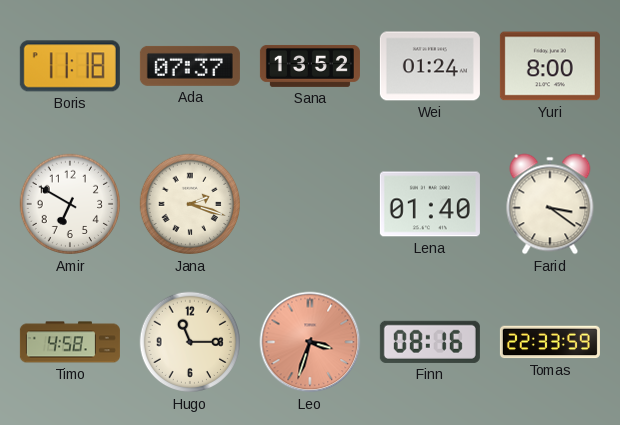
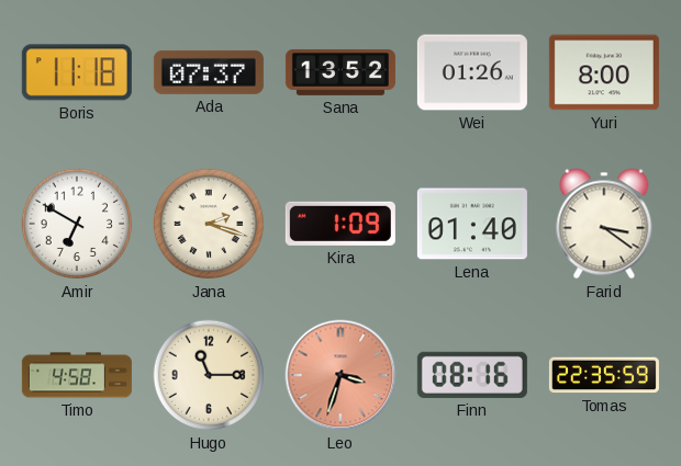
Wei: 01:24 -> 01:26
Kira: none -> 1:09
Tomas: 22:33 -> 22:35
